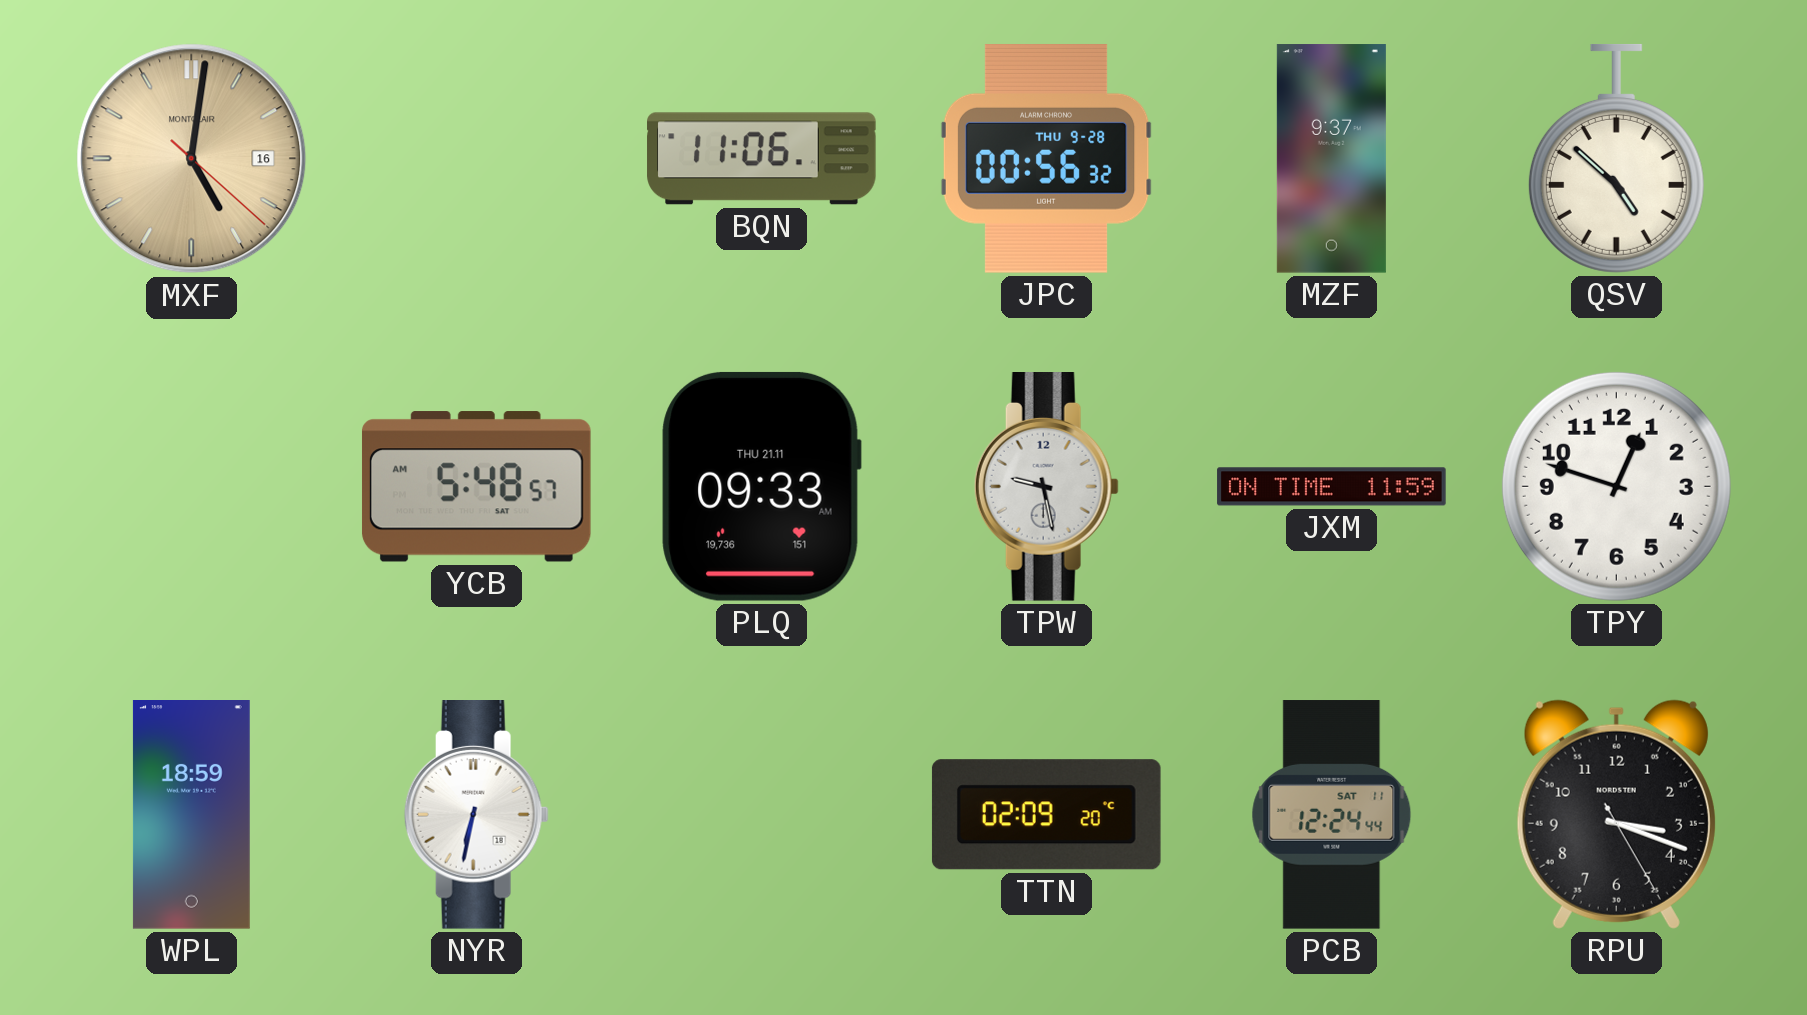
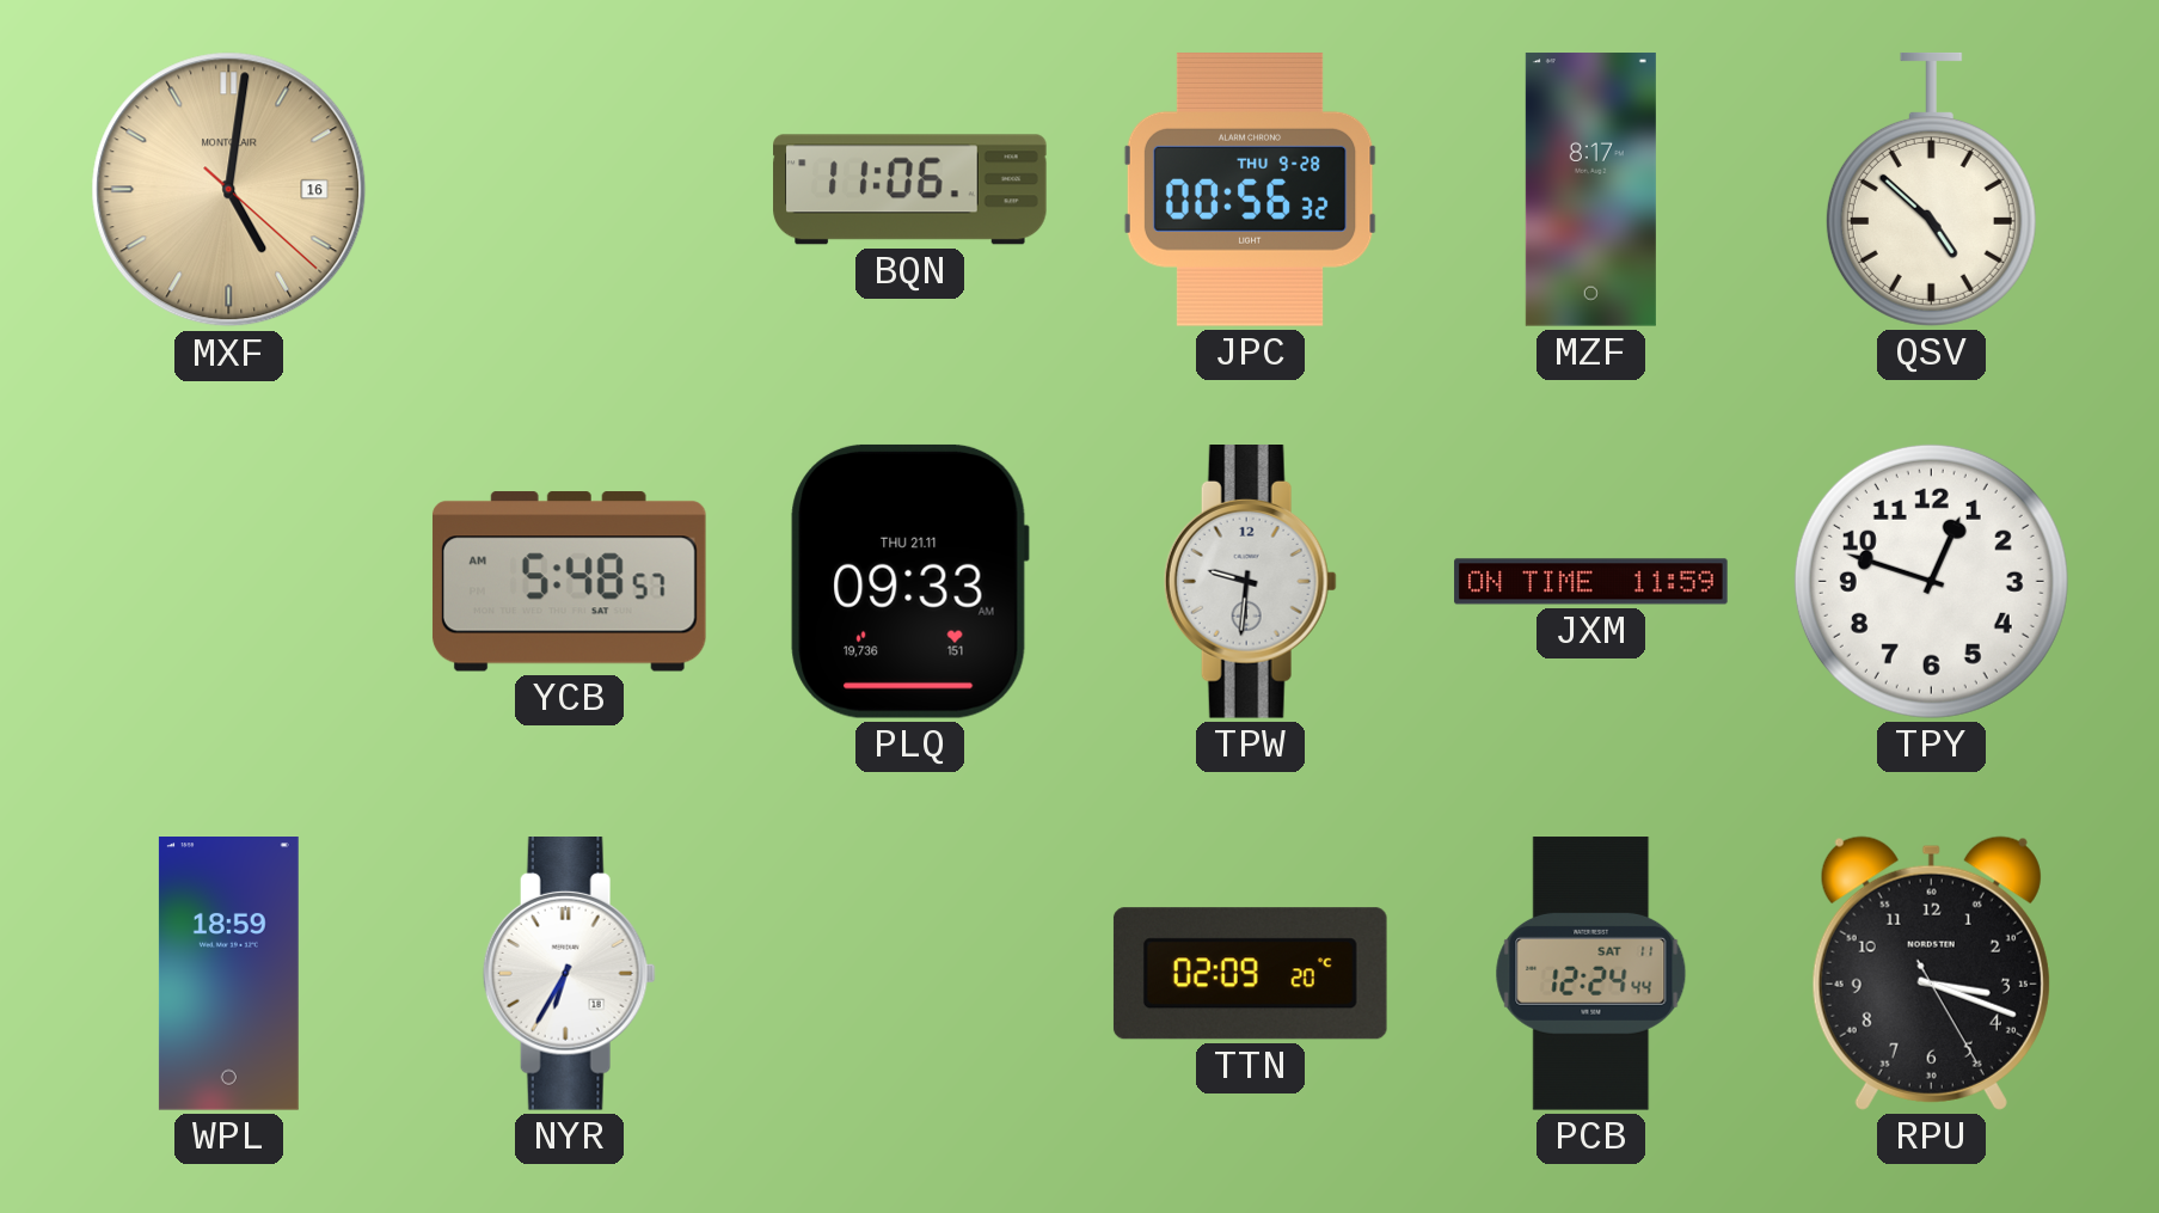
MZF: 9:37 -> 8:17
TPW: 9:28 -> 9:31
NYR: 6:32 -> 6:35
